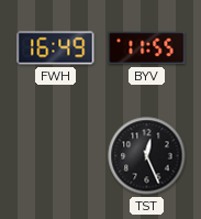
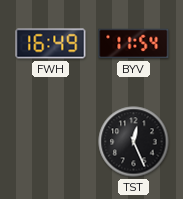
BYV: 11:55 -> 11:54
